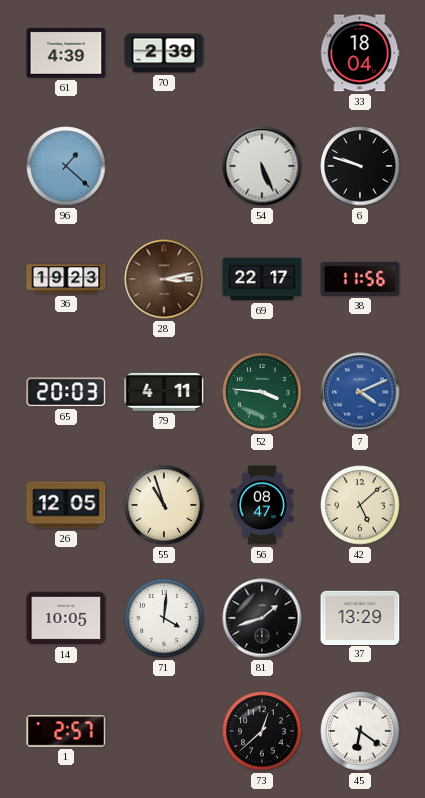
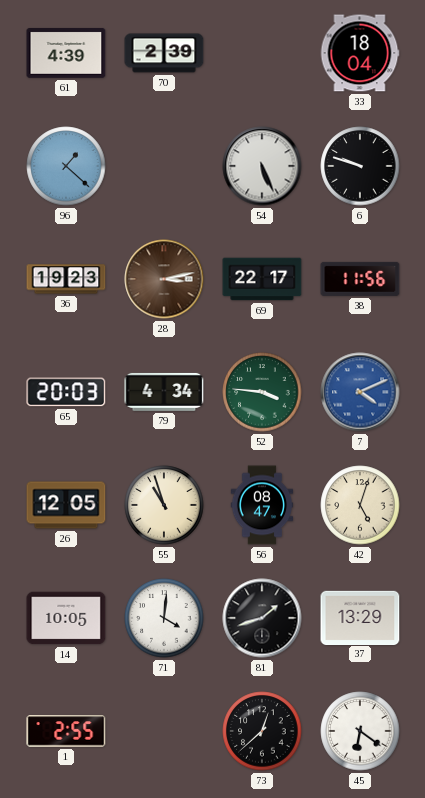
79: 4:11 -> 4:34
42: 5:08 -> 5:03
1: 2:57 -> 2:55
